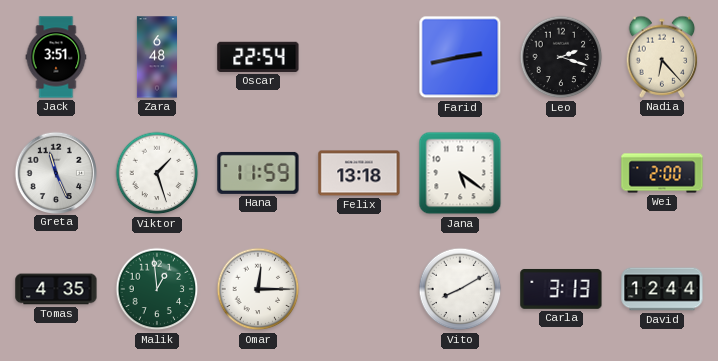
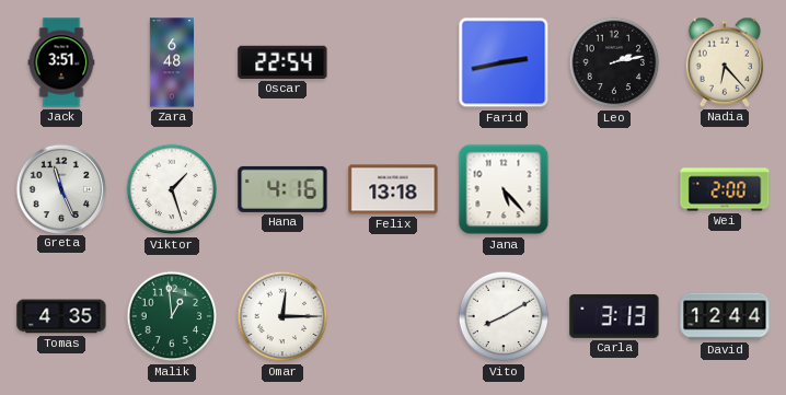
Leo: 2:18 -> 2:13
Hana: 11:59 -> 4:16
Jana: 5:21 -> 5:23
